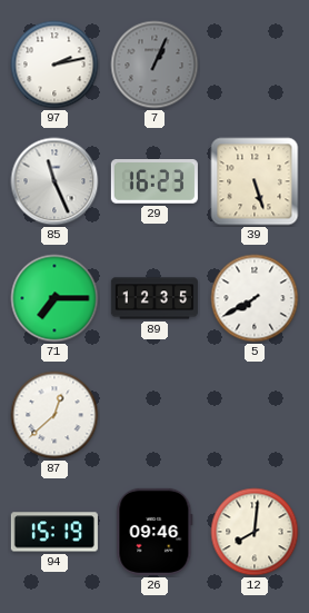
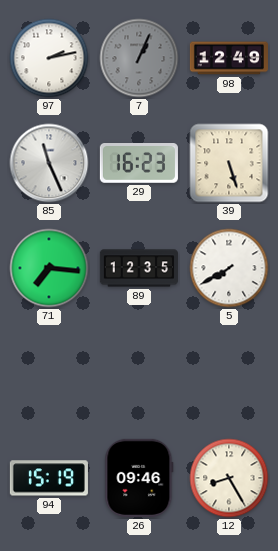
98: none -> 12:49
71: 7:15 -> 7:16
87: 12:38 -> none
12: 8:01 -> 8:25
